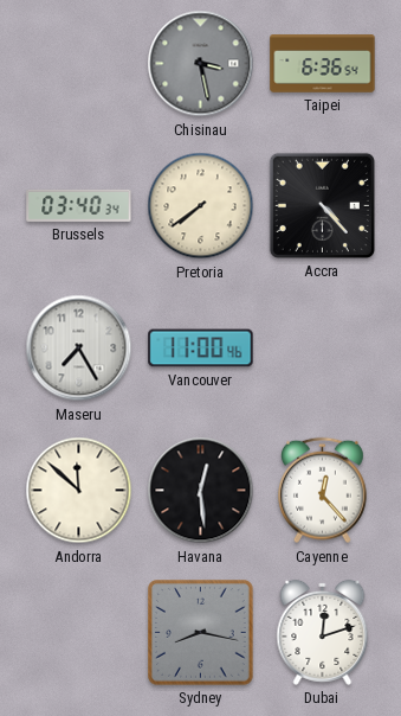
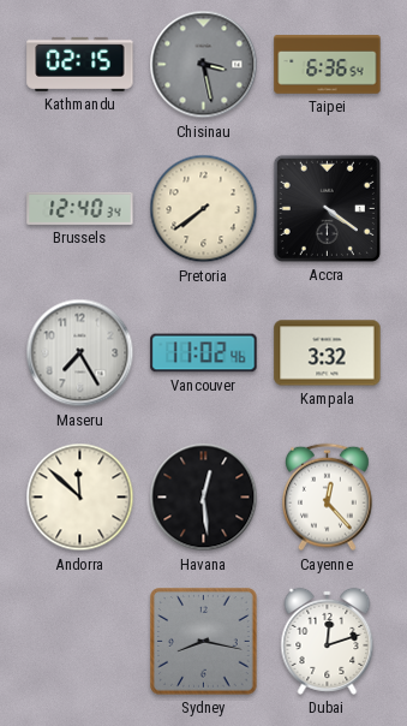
Kathmandu: none -> 02:15
Brussels: 03:40 -> 12:40
Accra: 4:23 -> 4:21
Vancouver: 11:00 -> 11:02
Kampala: none -> 3:32
